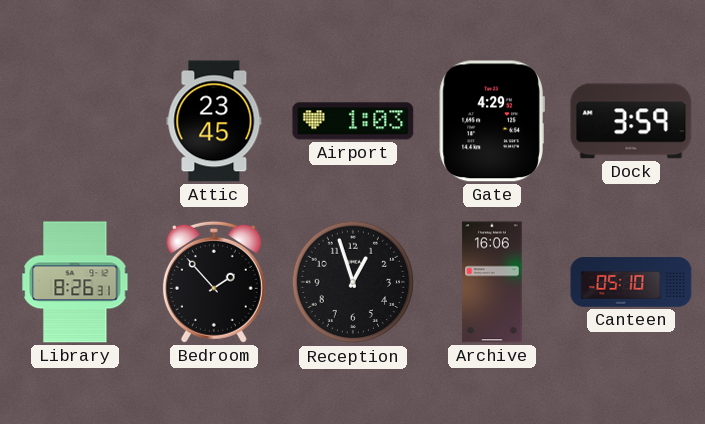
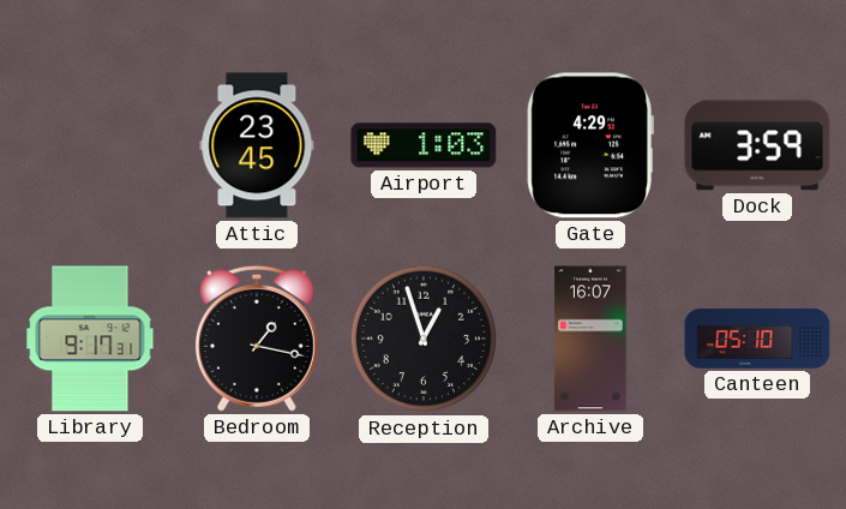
Library: 8:26 -> 9:17
Bedroom: 1:53 -> 1:17
Archive: 16:06 -> 16:07
